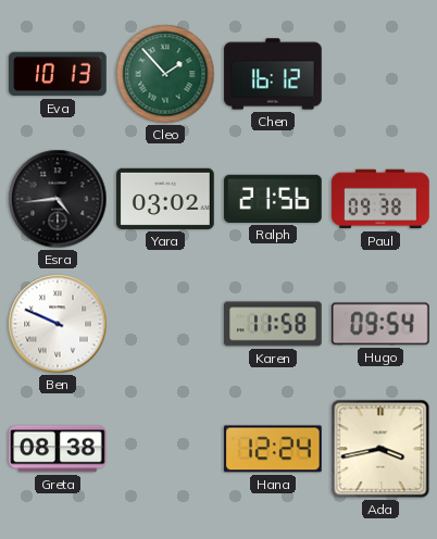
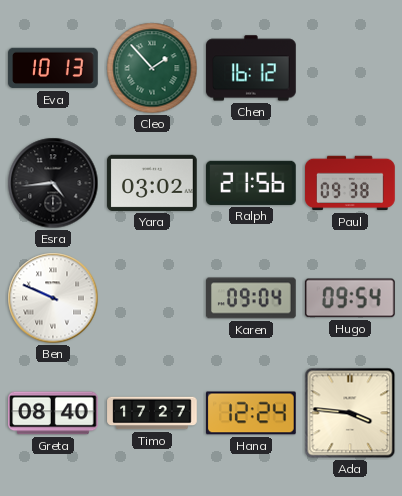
Karen: 11:58 -> 09:04
Greta: 08:38 -> 08:40
Timo: none -> 17:27
Ada: 3:43 -> 3:46
